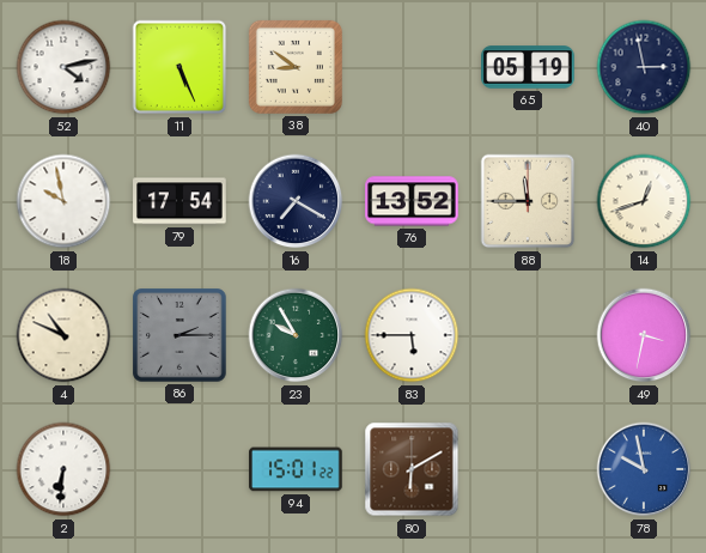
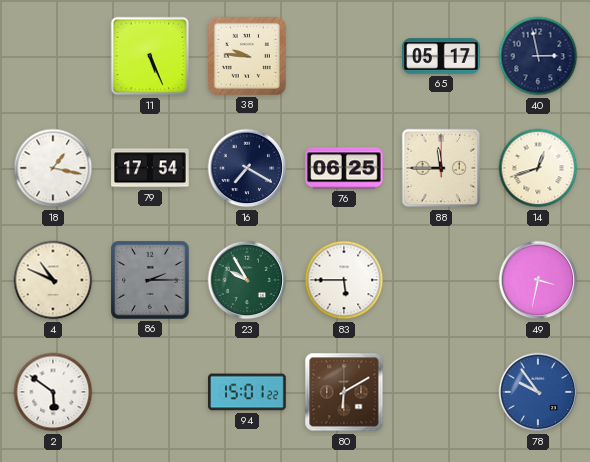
52: 4:13 -> none
38: 8:51 -> 9:46
65: 05:19 -> 05:17
18: 9:58 -> 1:17
76: 13:52 -> 06:25
2: 6:31 -> 5:51
78: 9:58 -> 9:54
